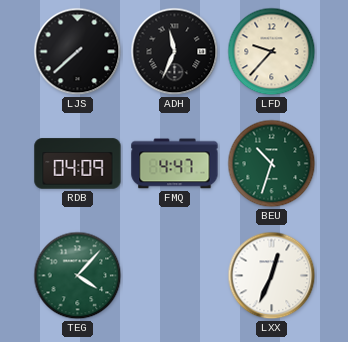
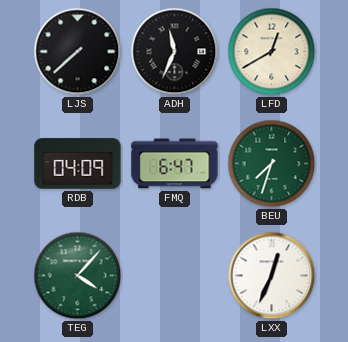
LFD: 9:37 -> 12:40
FMQ: 4:47 -> 6:47
BEU: 10:33 -> 7:33
